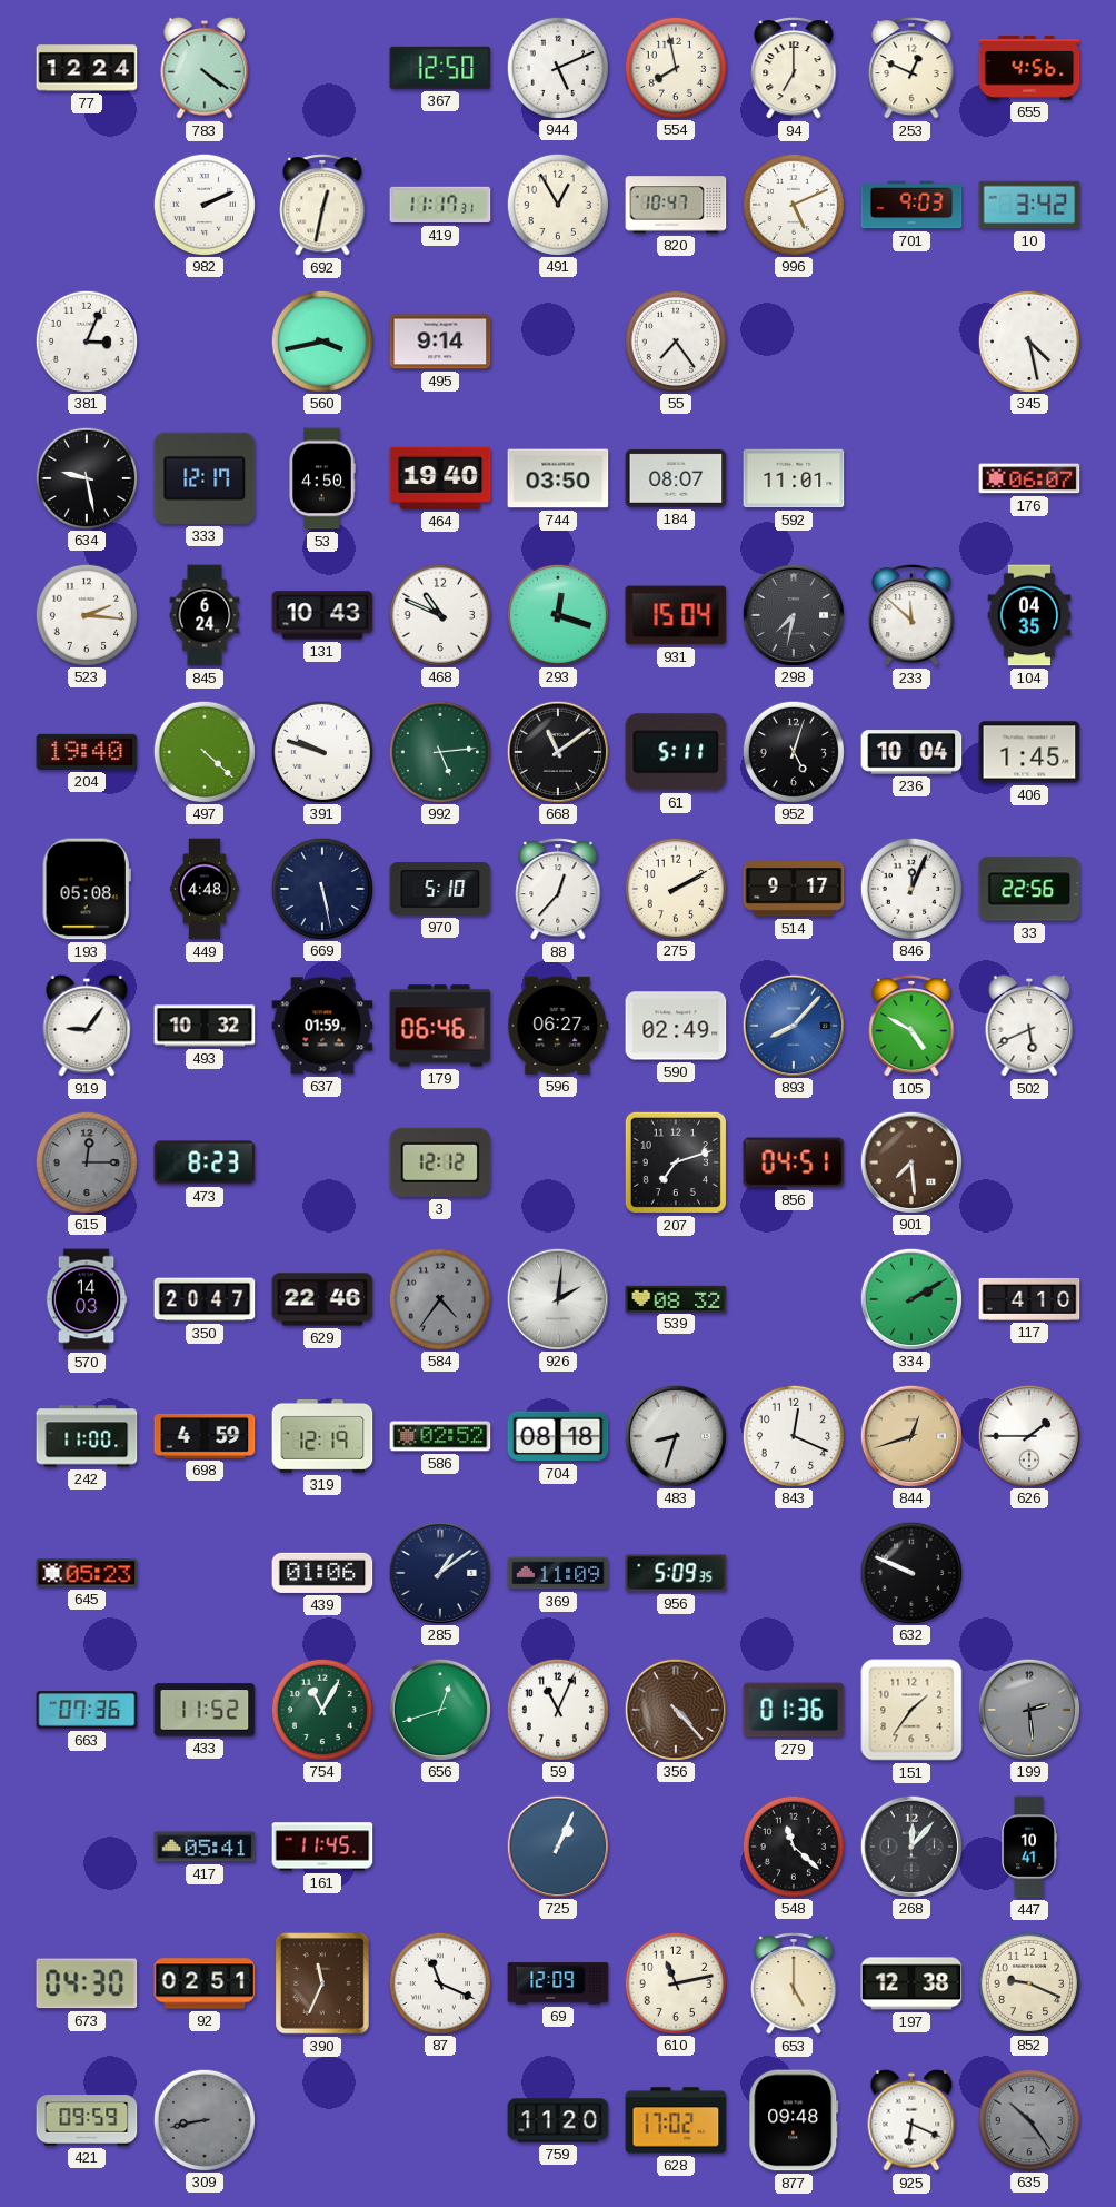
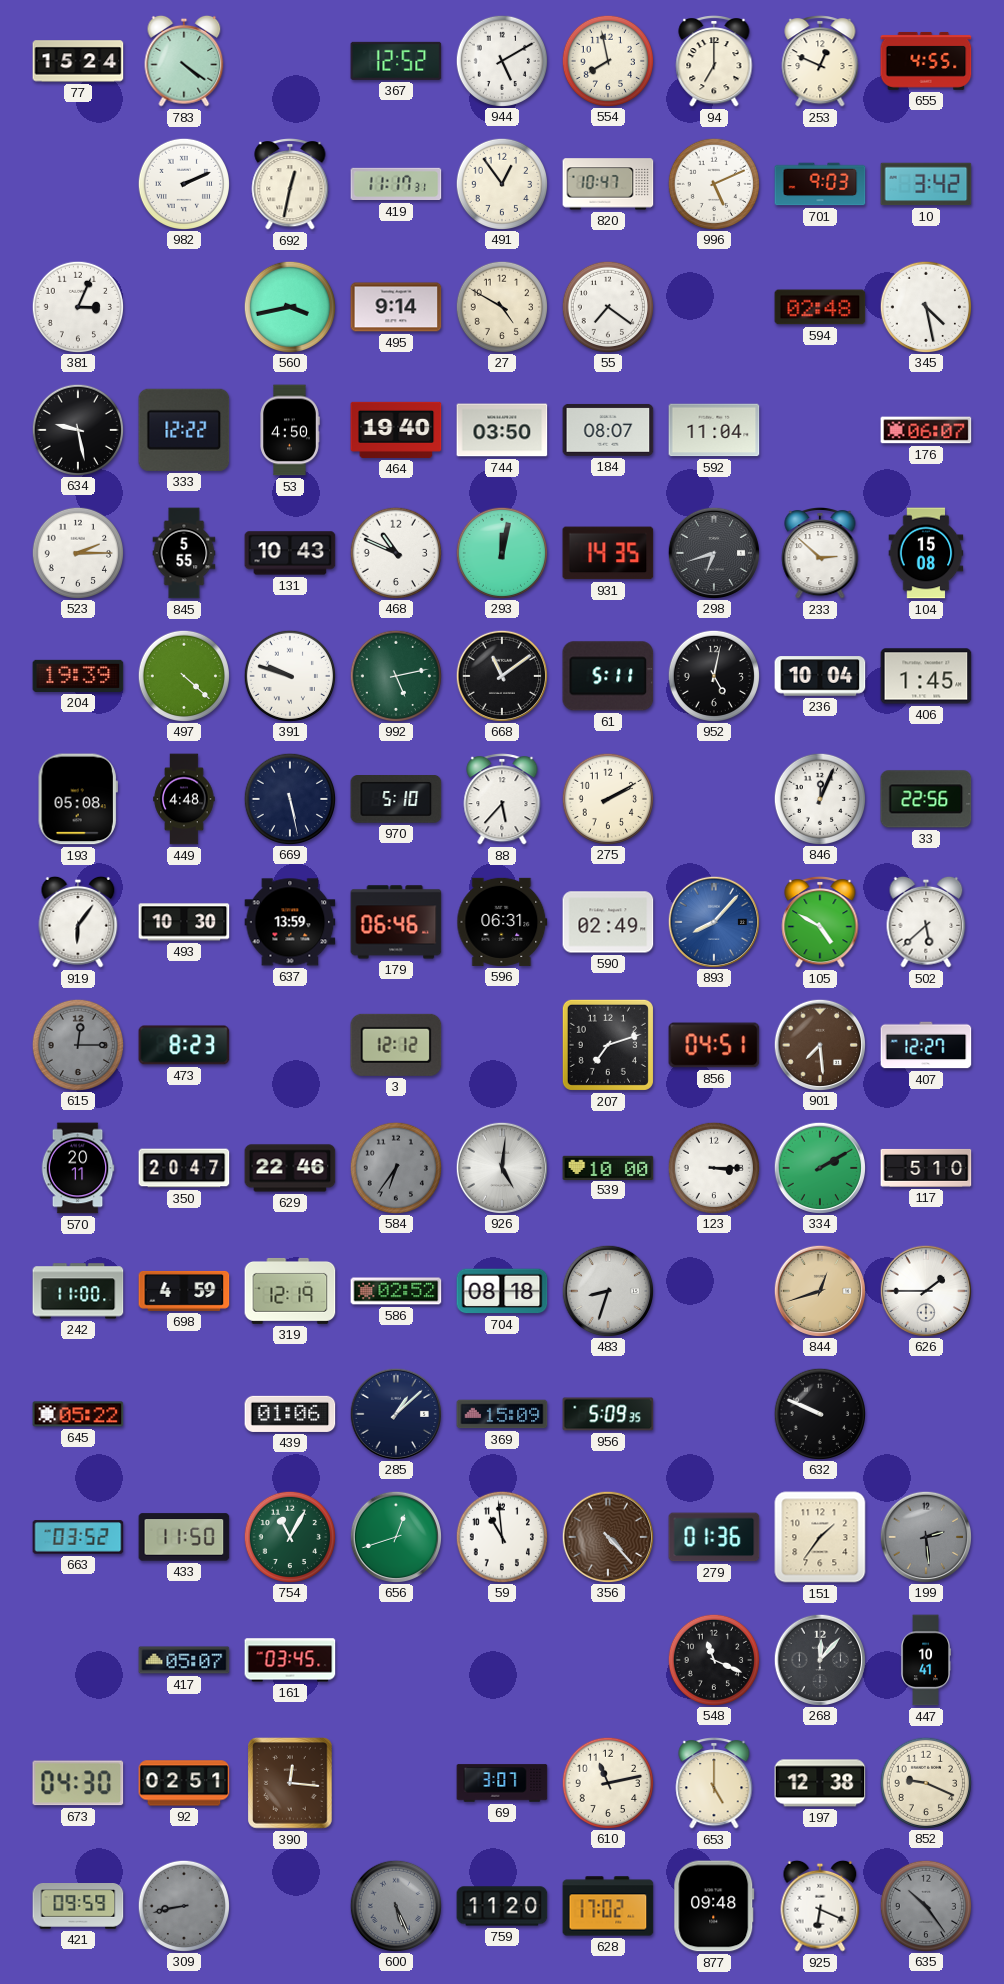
77: 12:24 -> 15:24
367: 12:50 -> 12:52
944: 5:11 -> 5:10
655: 4:56 -> 4:55
491: 12:55 -> 12:54
27: none -> 4:50
55: 7:24 -> 7:21
594: none -> 02:48
333: 12:17 -> 12:22
592: 11:01 -> 11:04
523: 2:16 -> 2:15
845: 6:24 -> 5:55
293: 12:18 -> 12:02
931: 15:04 -> 14:35
298: 7:32 -> 6:42
233: 11:52 -> 2:52
104: 04:35 -> 15:08
204: 19:40 -> 19:39
992: 5:14 -> 5:13
952: 5:03 -> 5:02
88: 12:37 -> 5:37
514: 9:17 -> none
919: 9:06 -> 6:06
493: 10:32 -> 10:30
637: 01:59 -> 13:59
596: 06:27 -> 06:31
502: 5:41 -> 5:38
407: none -> 12:27
570: 14:03 -> 20:11
584: 4:36 -> 6:36
926: 2:01 -> 5:01
539: 08:32 -> 10:00
123: none -> 3:15
117: 4:10 -> 5:10
843: 12:19 -> none
645: 05:23 -> 05:22
285: 1:09 -> 1:08
369: 11:09 -> 15:09
663: 07:36 -> 03:52
433: 11:52 -> 11:50
59: 11:04 -> 10:59
417: 05:41 -> 05:07
161: 11:45 -> 03:45
725: 1:04 -> none
548: 11:22 -> 11:19
390: 11:34 -> 12:16
87: 11:19 -> none
69: 12:09 -> 3:07
600: none -> 5:26
